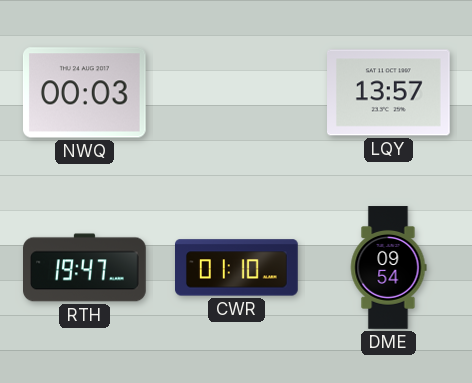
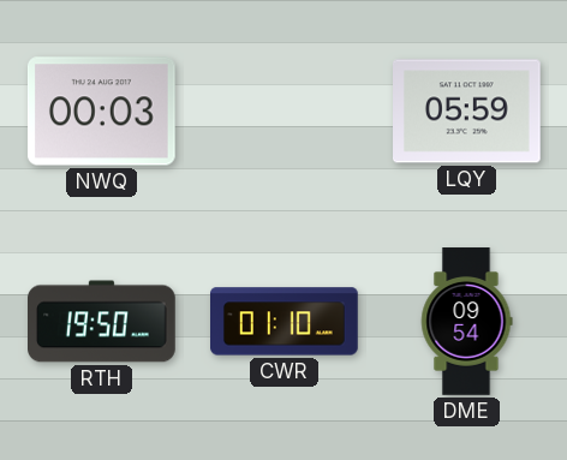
LQY: 13:57 -> 05:59
RTH: 19:47 -> 19:50
